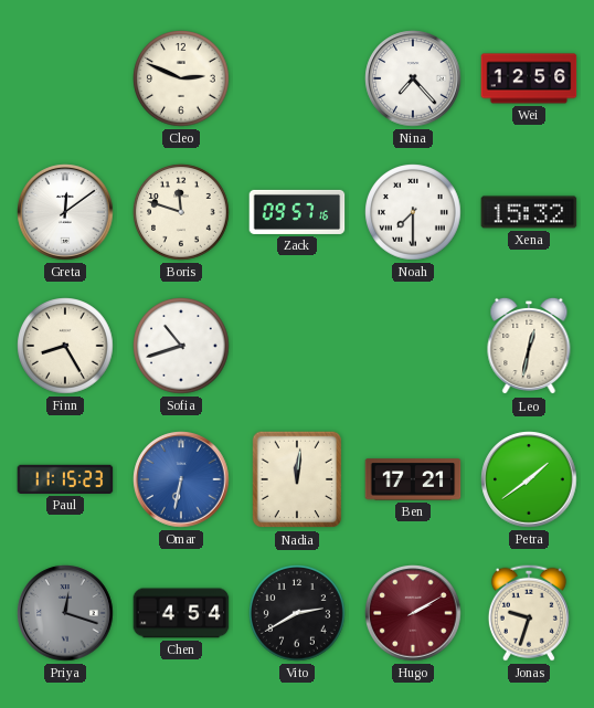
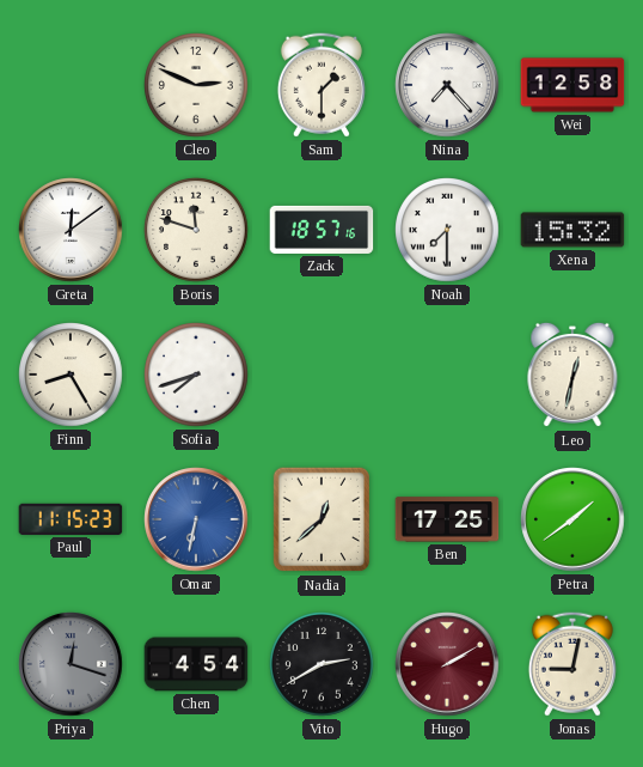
Sam: none -> 1:30
Wei: 12:56 -> 12:58
Zack: 09:57 -> 18:57
Sofia: 10:42 -> 7:42
Nadia: 12:01 -> 12:38
Ben: 17:21 -> 17:25
Jonas: 9:33 -> 9:02
